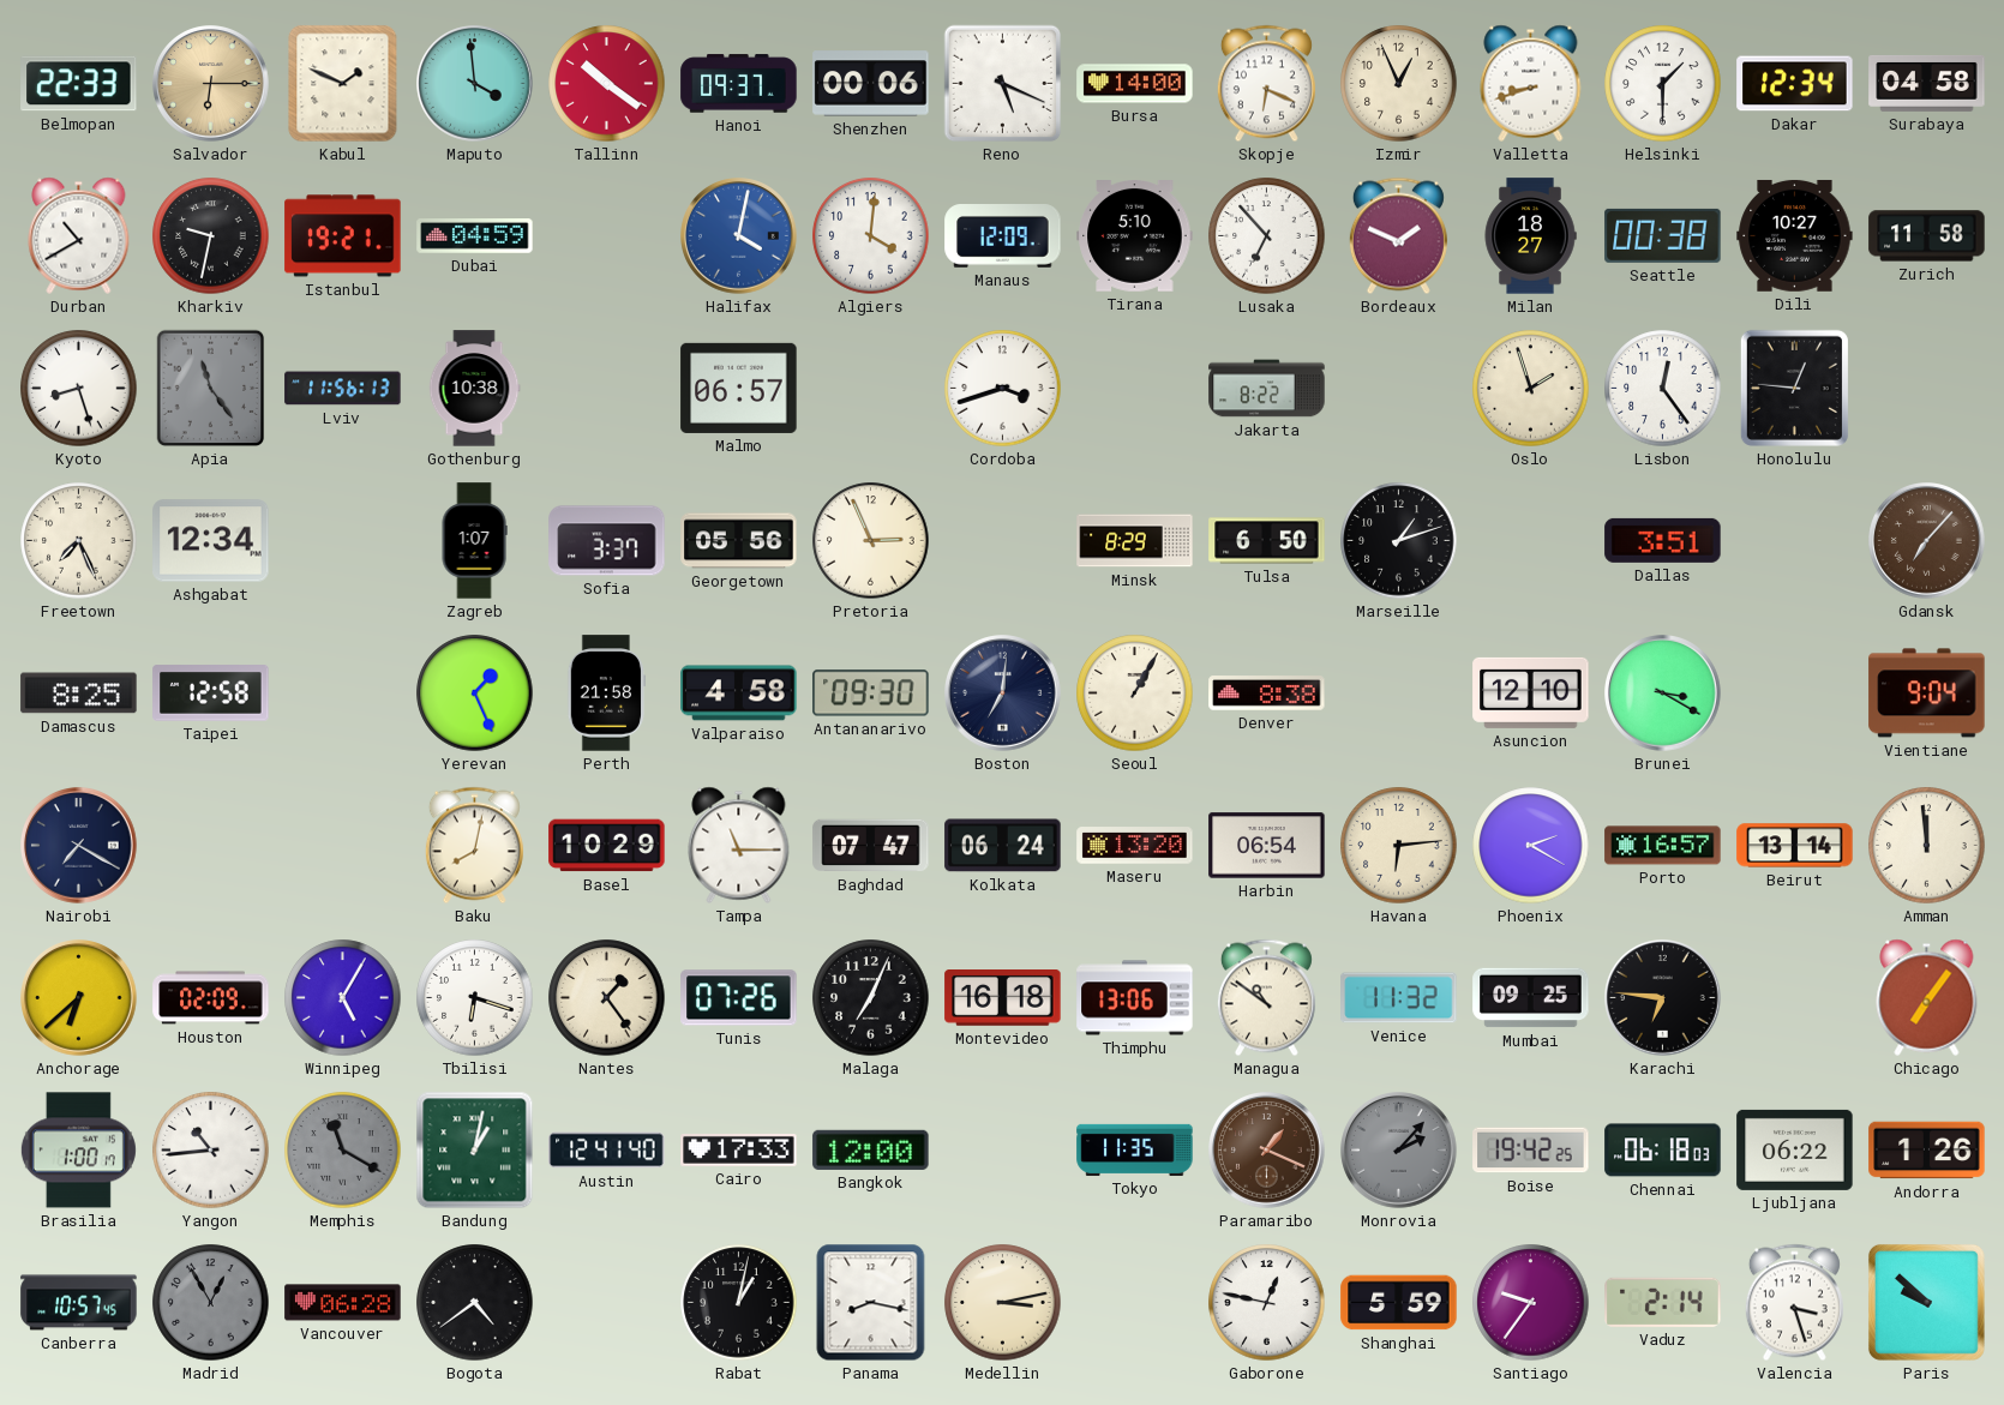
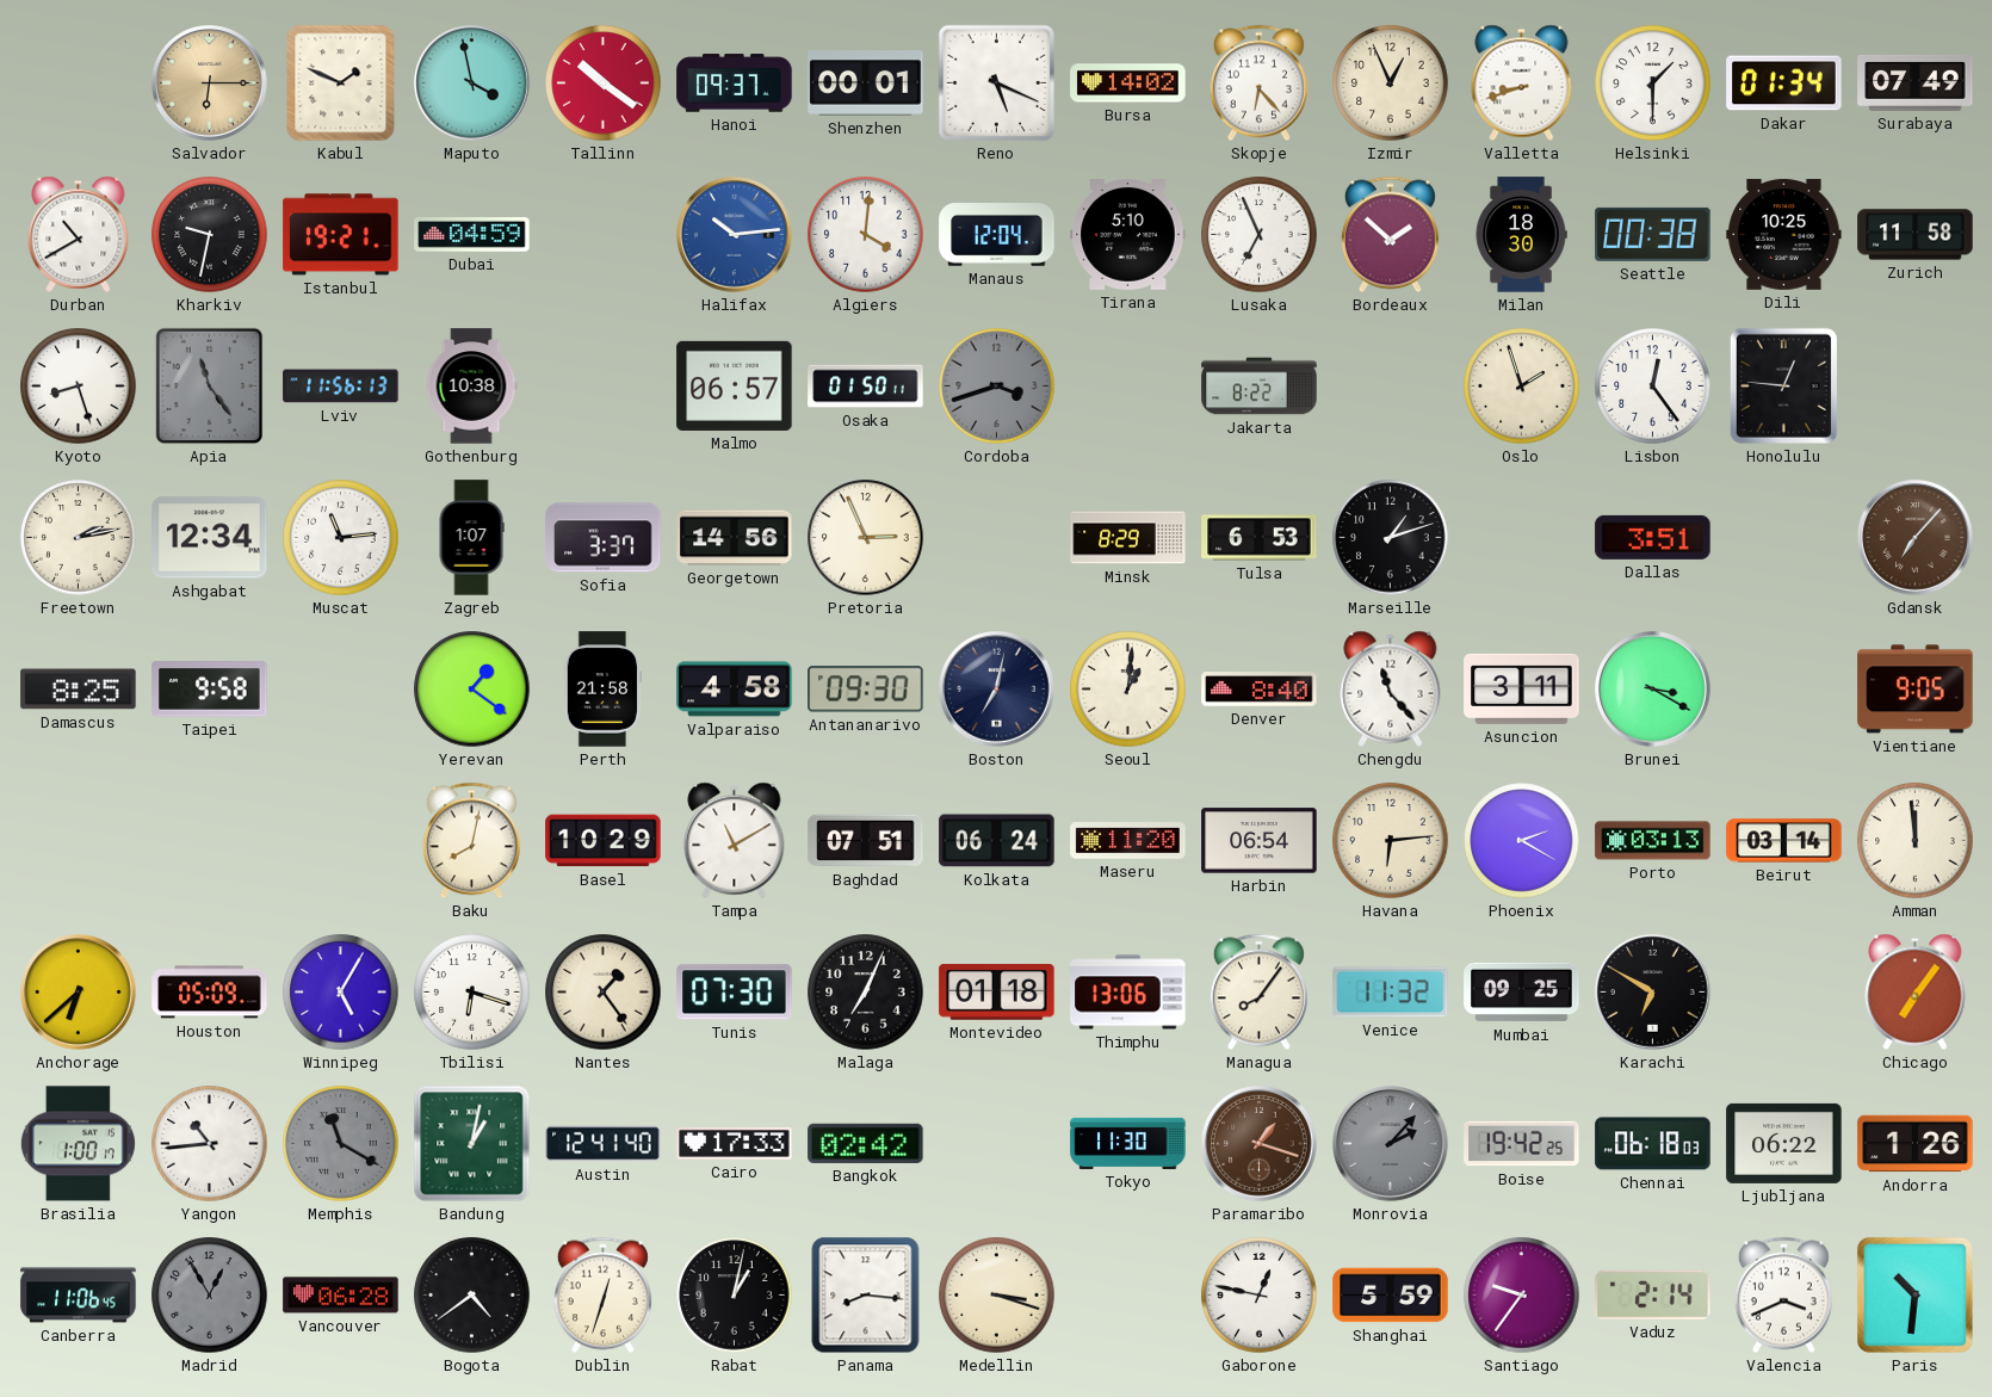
Belmopan: 22:33 -> none
Maputo: 3:59 -> 3:58
Shenzhen: 00:06 -> 00:01
Bursa: 14:00 -> 14:02
Skopje: 6:19 -> 6:23
Dakar: 12:34 -> 01:34
Surabaya: 04:58 -> 07:49
Halifax: 4:02 -> 10:14
Manaus: 12:09 -> 12:04
Lusaka: 6:53 -> 6:56
Bordeaux: 1:49 -> 1:52
Milan: 18:27 -> 18:30
Dili: 10:27 -> 10:25
Osaka: none -> 01:50
Cordoba dial: white -> grey
Freetown: 7:26 -> 2:13
Muscat: none -> 11:14
Georgetown: 05:56 -> 14:56
Tulsa: 6:50 -> 6:53
Taipei: 12:58 -> 9:58
Yerevan: 1:26 -> 1:21
Boston: 7:01 -> 7:02
Seoul: 1:05 -> 1:01
Denver: 8:38 -> 8:40
Chengdu: none -> 11:23
Asuncion: 12:10 -> 3:11
Vientiane: 9:04 -> 9:05
Nairobi: 7:20 -> none
Tampa: 11:15 -> 11:10
Baghdad: 07:47 -> 07:51
Maseru: 13:20 -> 11:20
Porto: 16:57 -> 03:13
Beirut: 13:14 -> 03:14
Houston: 02:09 -> 05:09
Tunis: 07:26 -> 07:30
Montevideo: 16:18 -> 01:18
Managua: 10:51 -> 8:06
Karachi: 6:46 -> 6:50
Bangkok: 12:00 -> 02:42
Tokyo: 11:35 -> 11:30
Paramaribo: 1:19 -> 1:18
Canberra: 10:57 -> 11:06
Dublin: none -> 12:33
Panama: 8:17 -> 8:16
Medellin: 3:13 -> 3:18
Valencia: 3:27 -> 3:41
Paris: 9:52 -> 10:31
